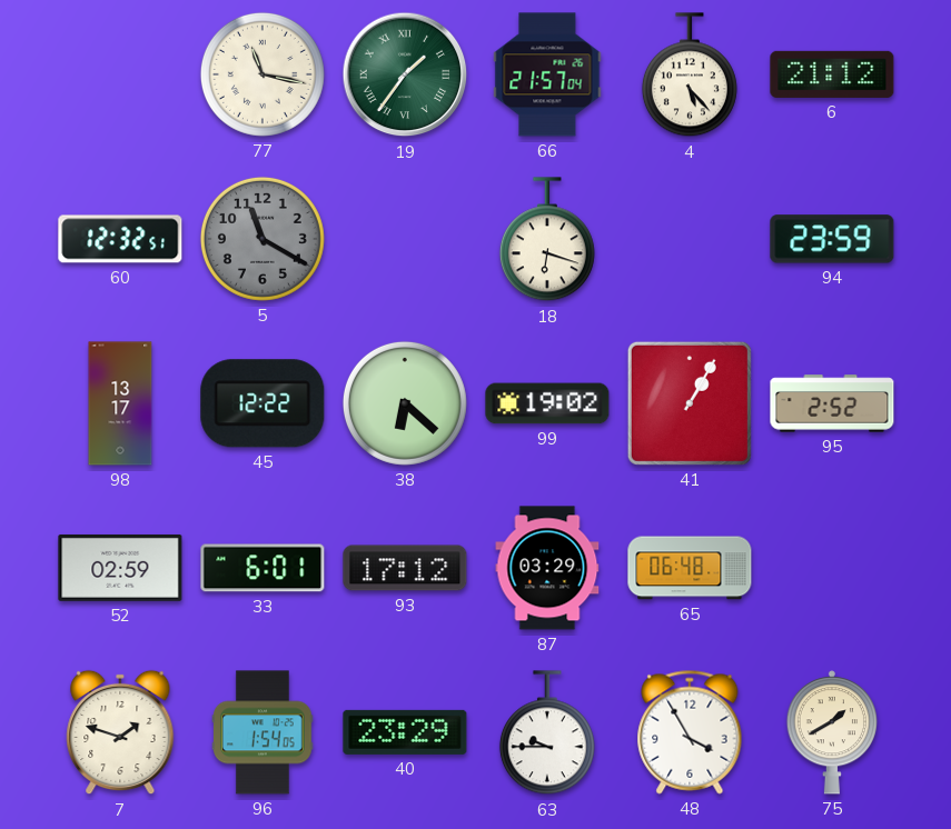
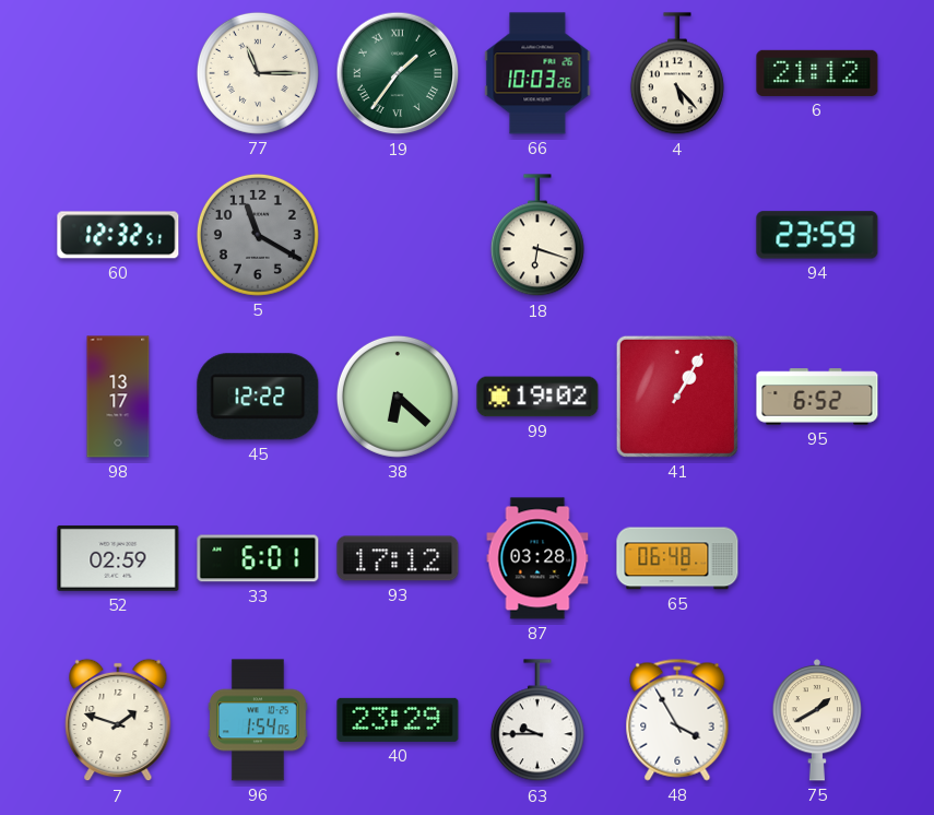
77: 11:17 -> 11:15
66: 21:57 -> 10:03
95: 2:52 -> 6:52
87: 03:29 -> 03:28
